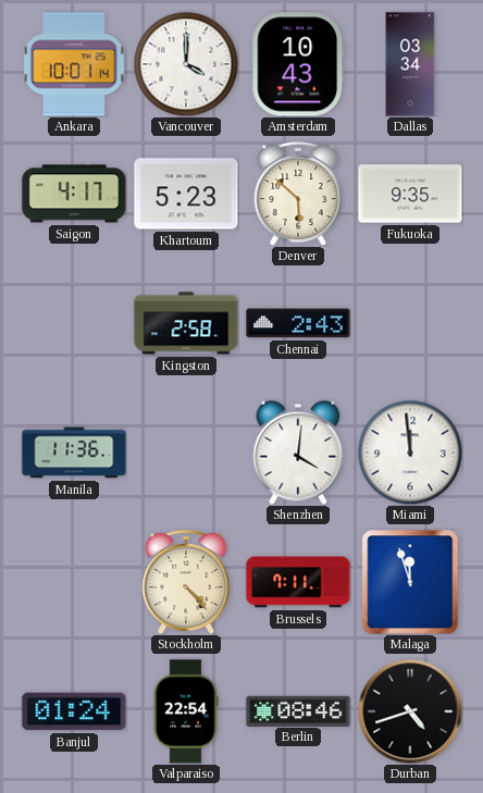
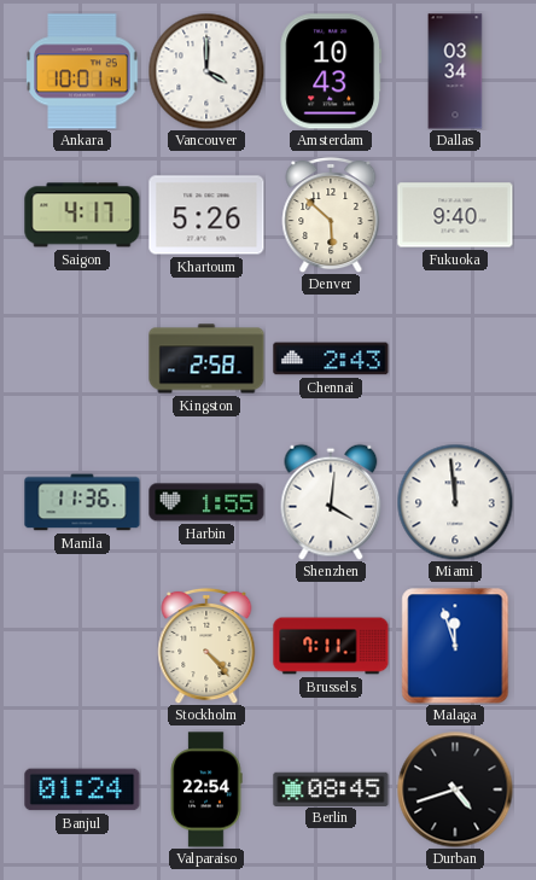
Khartoum: 5:23 -> 5:26
Fukuoka: 9:35 -> 9:40
Harbin: none -> 1:55
Berlin: 08:46 -> 08:45
